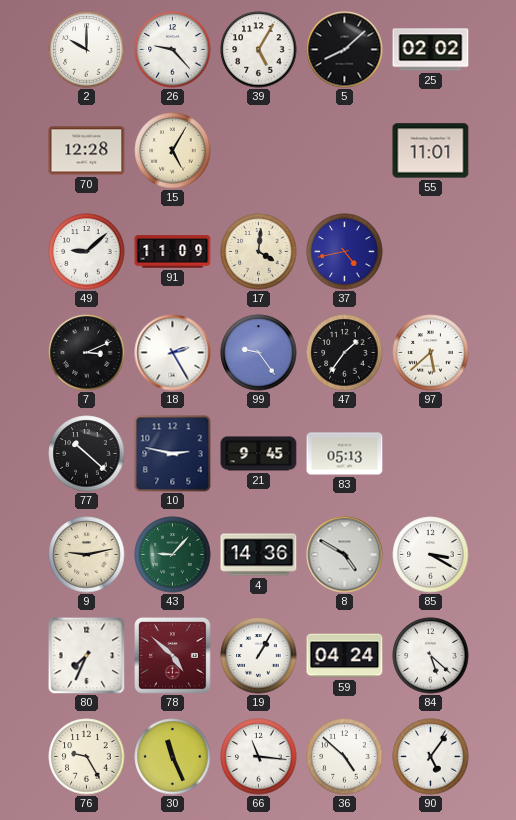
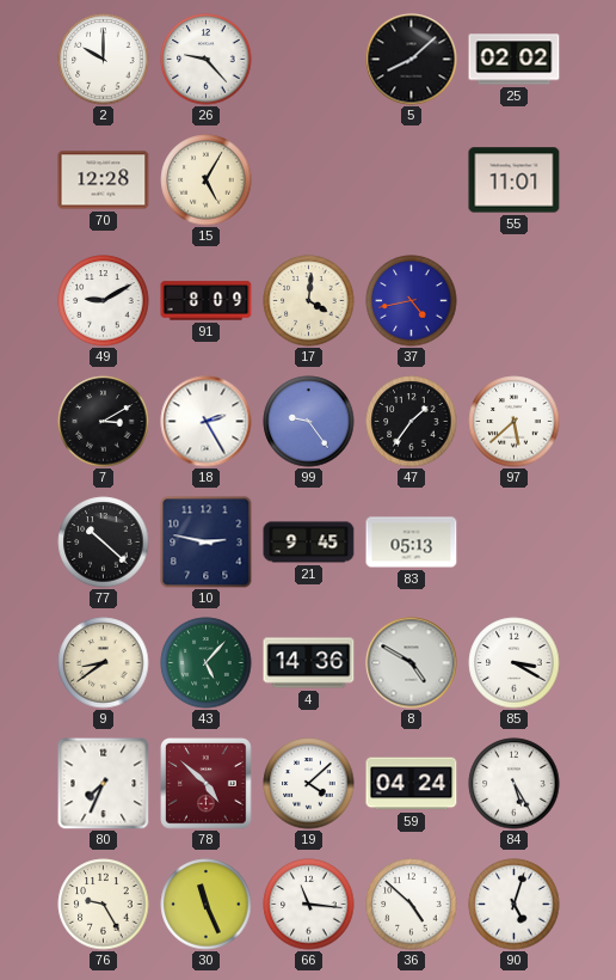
39: 5:05 -> none
49: 9:08 -> 9:10
91: 11:09 -> 8:09
7: 3:11 -> 3:10
9: 9:13 -> 8:39
43: 9:07 -> 5:07
19: 1:05 -> 4:08
84: 5:22 -> 5:25
90: 5:06 -> 5:03
